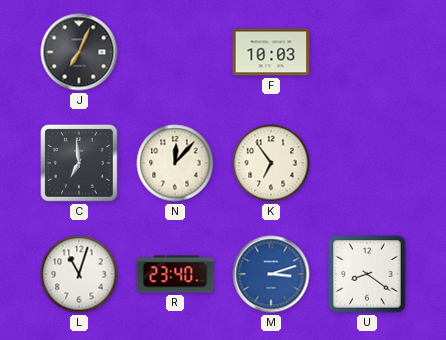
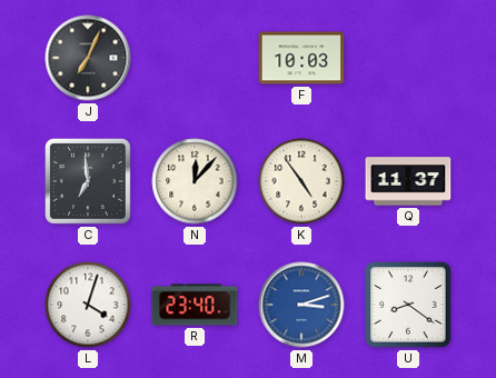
K: 6:54 -> 4:54
Q: none -> 11:37
L: 11:03 -> 4:03
